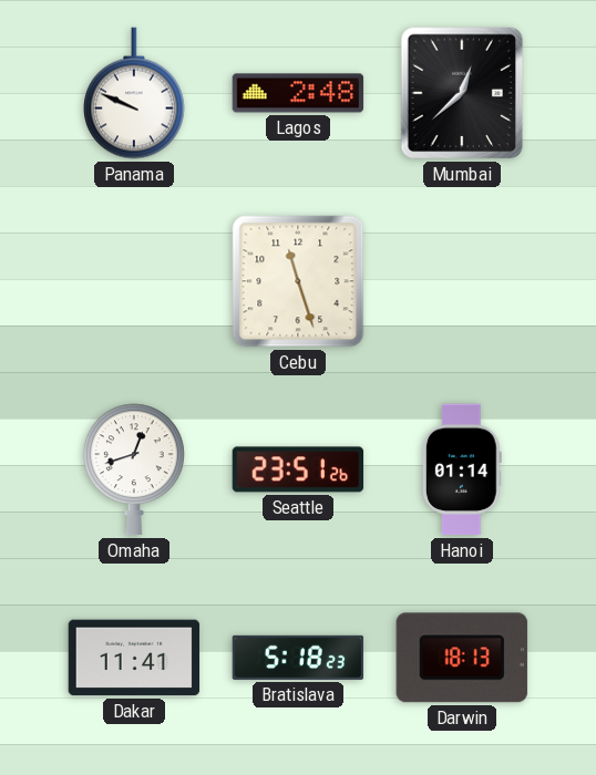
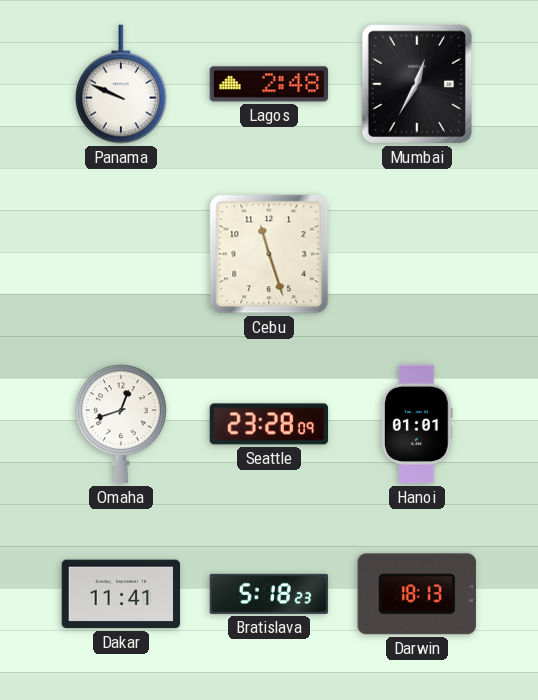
Mumbai: 12:38 -> 12:35
Seattle: 23:51 -> 23:28
Hanoi: 01:14 -> 01:01
